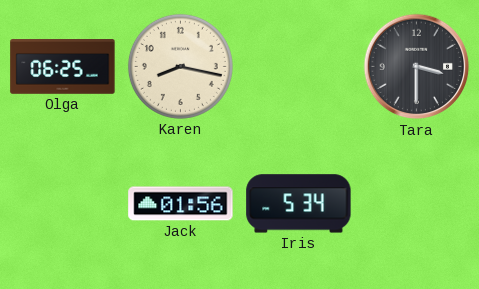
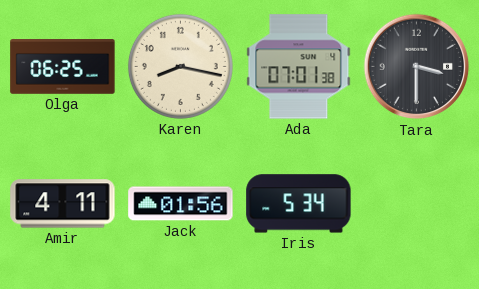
Ada: none -> 07:01
Amir: none -> 4:11
